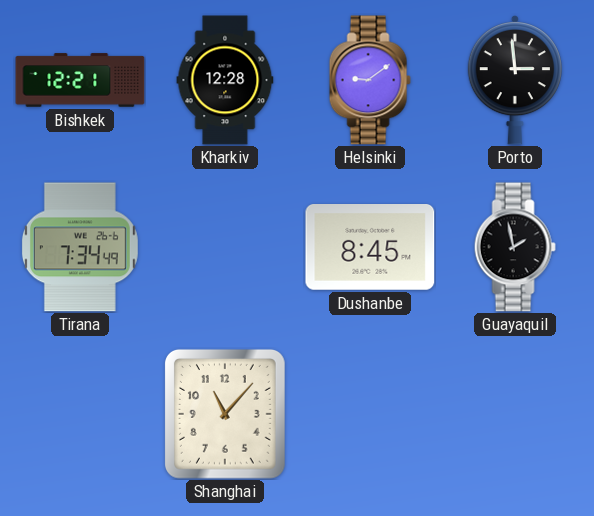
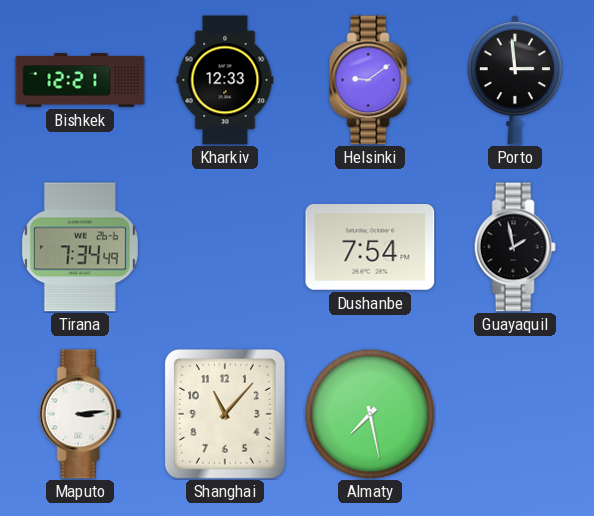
Kharkiv: 12:28 -> 12:33
Dushanbe: 8:45 -> 7:54
Maputo: none -> 3:14
Almaty: none -> 7:28
